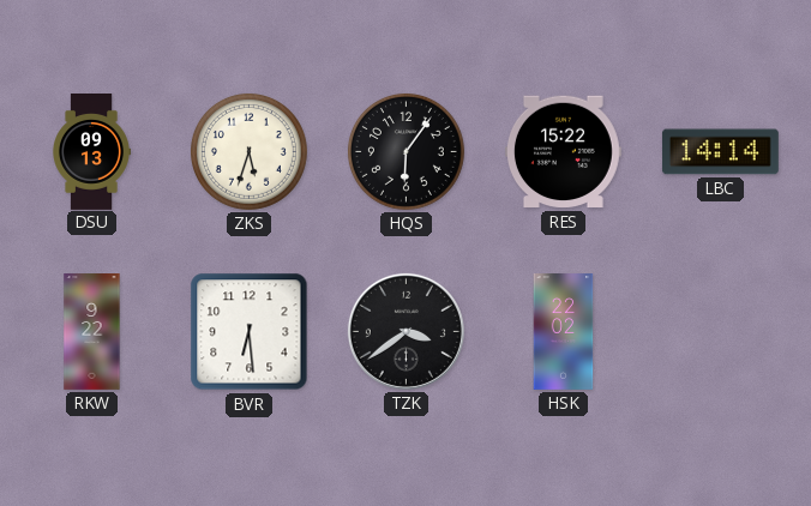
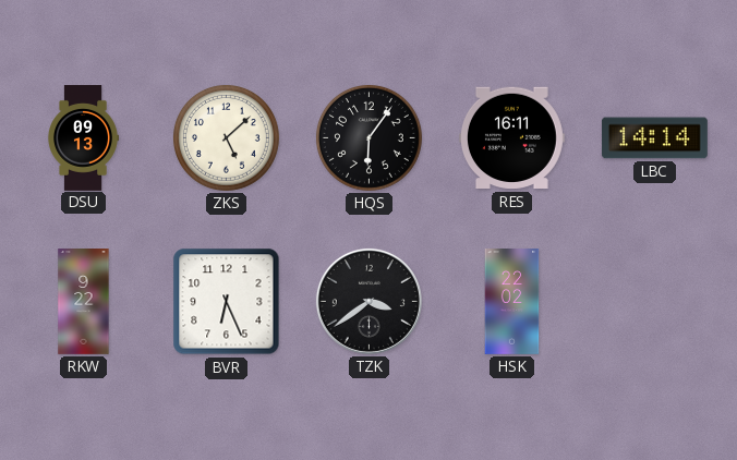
ZKS: 5:33 -> 5:08
RES: 15:22 -> 16:11
BVR: 6:29 -> 6:26
